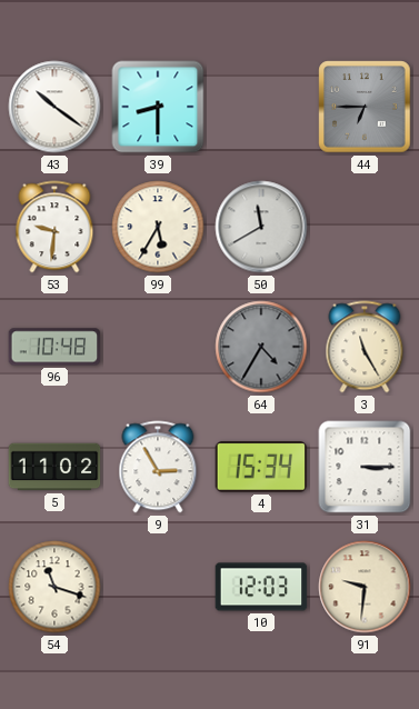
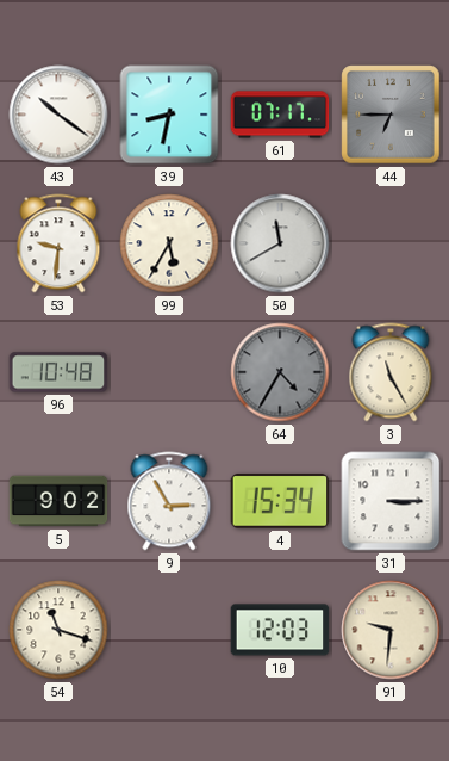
39: 8:30 -> 8:32
61: none -> 07:17
5: 11:02 -> 9:02
